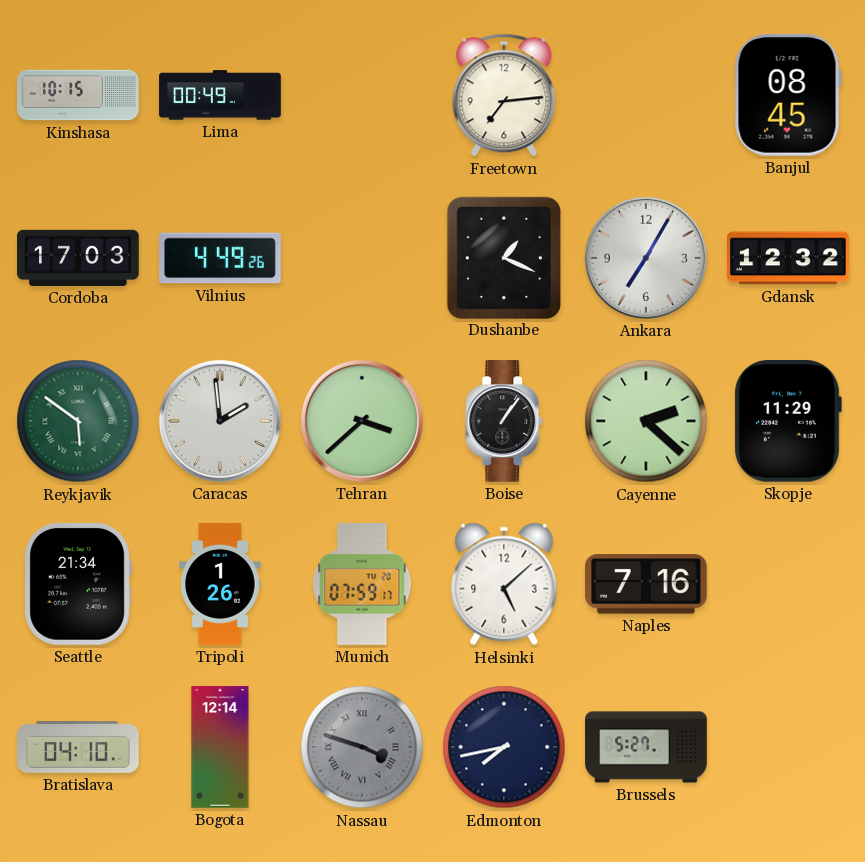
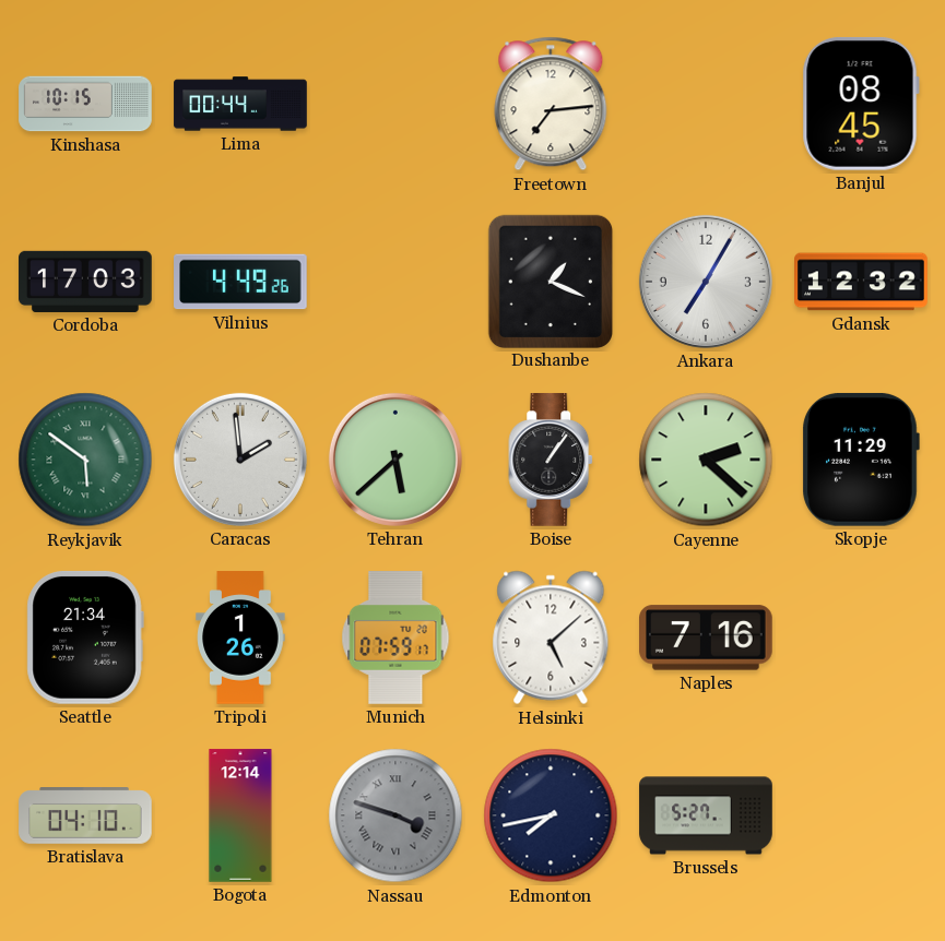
Lima: 00:49 -> 00:44
Tehran: 3:38 -> 5:38
